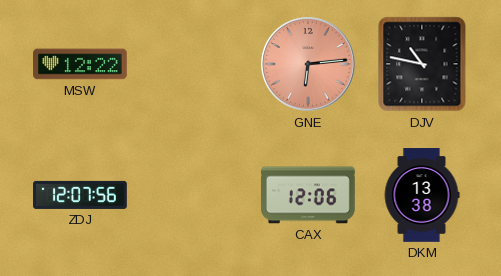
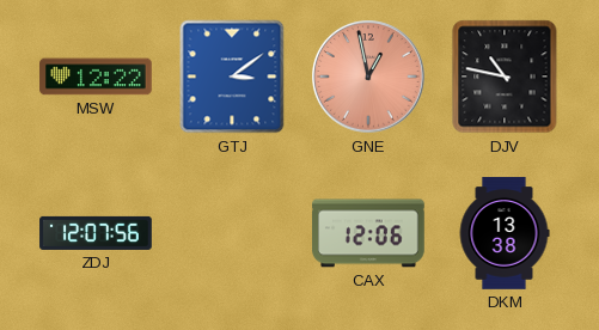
GTJ: none -> 3:09
GNE: 6:14 -> 12:58
